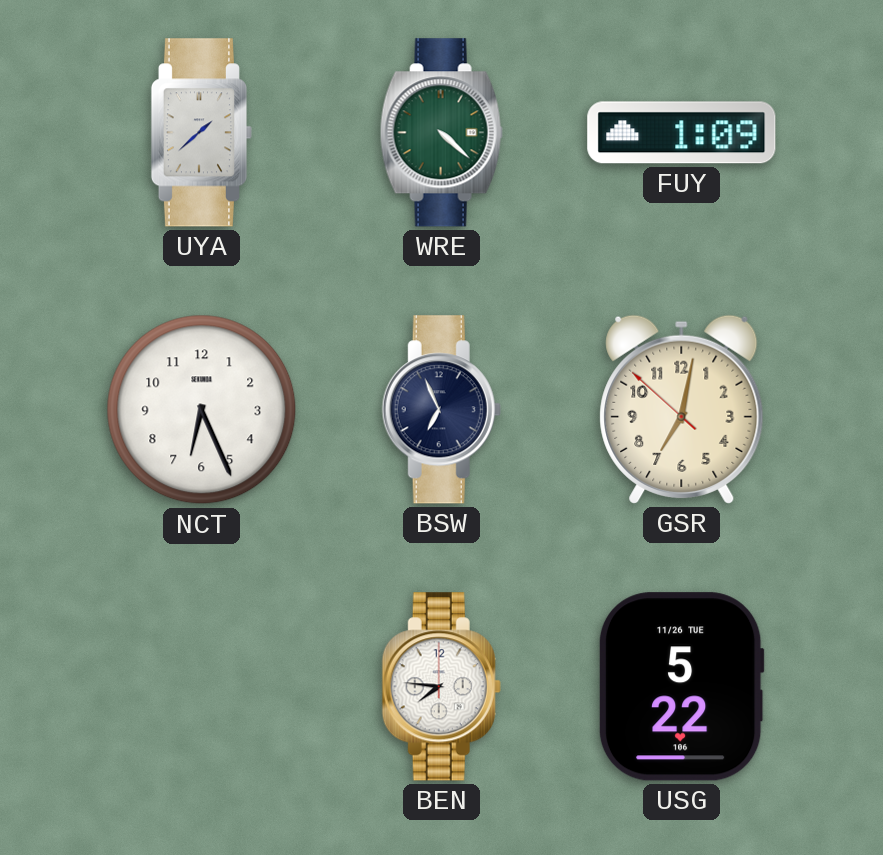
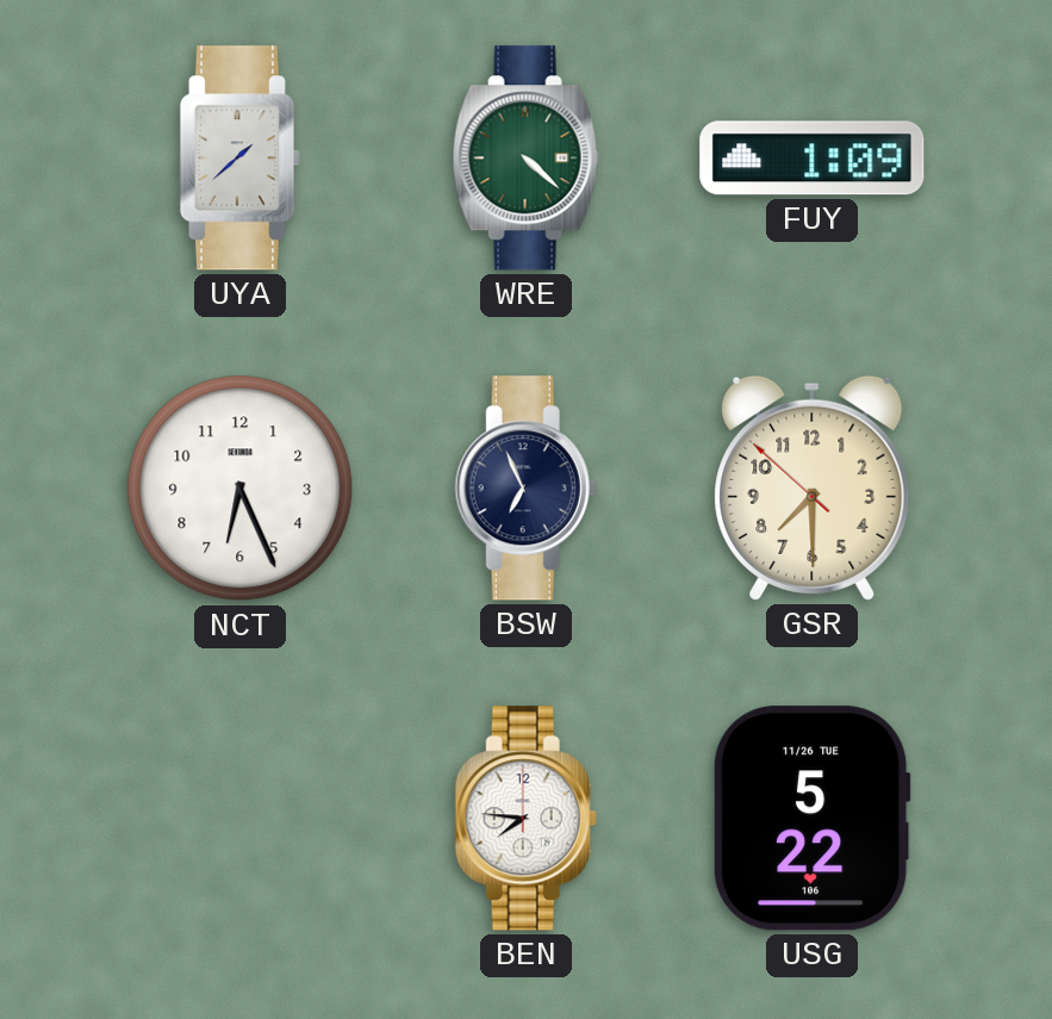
GSR: 7:01 -> 7:29
